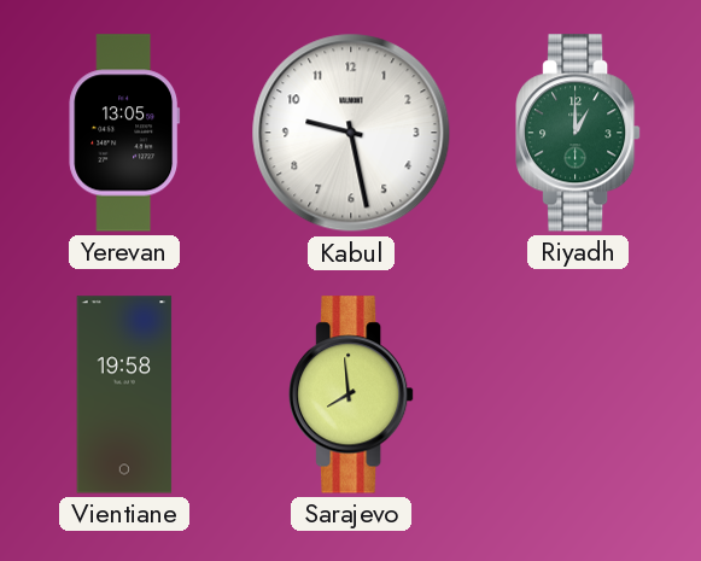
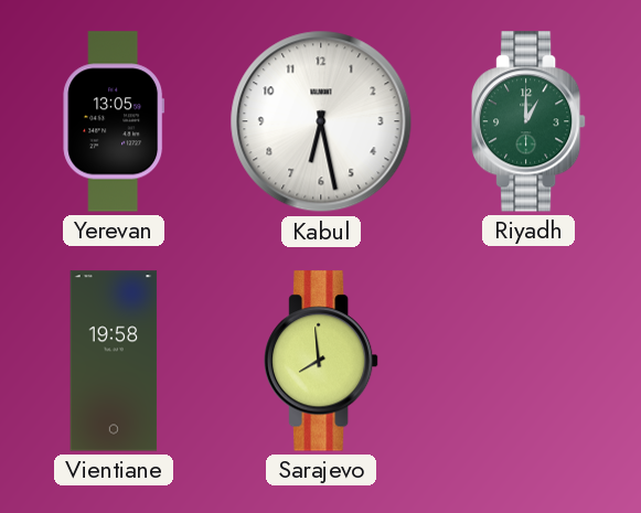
Kabul: 9:28 -> 6:28
